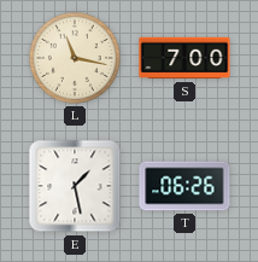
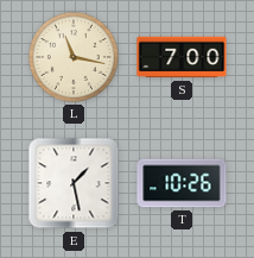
T: 06:26 -> 10:26
